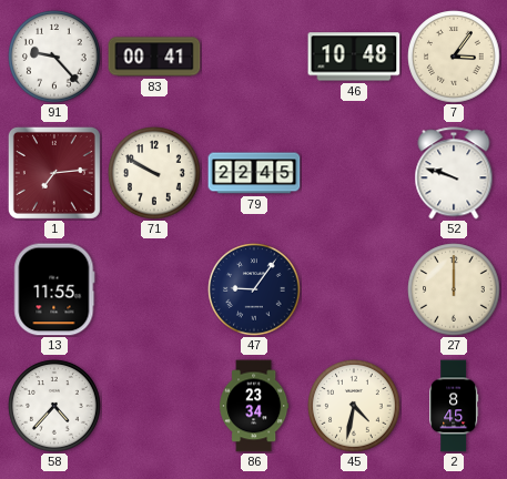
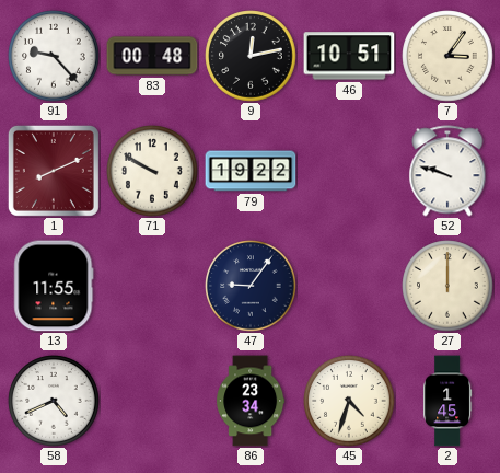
83: 00:41 -> 00:48
9: none -> 12:13
46: 10:48 -> 10:51
1: 7:14 -> 8:11
79: 22:45 -> 19:22
58: 4:37 -> 4:41
45: 4:32 -> 4:33
2: 8:45 -> 1:45
